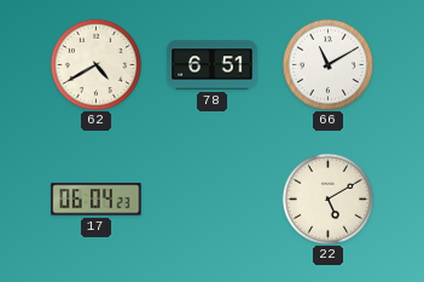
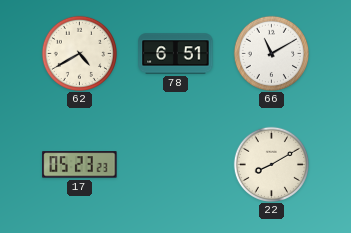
17: 06:04 -> 05:23
22: 5:10 -> 8:10
